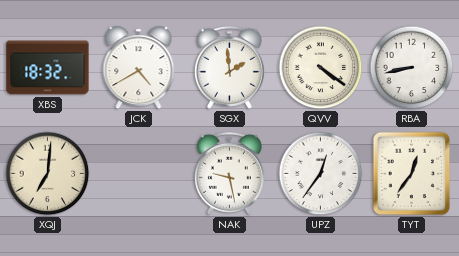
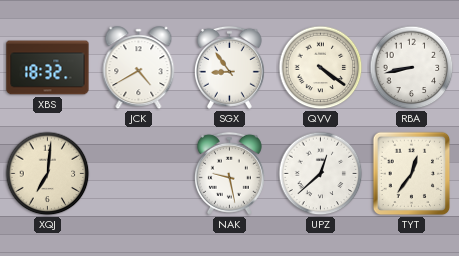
SGX: 1:59 -> 8:54
UPZ: 12:36 -> 12:38
